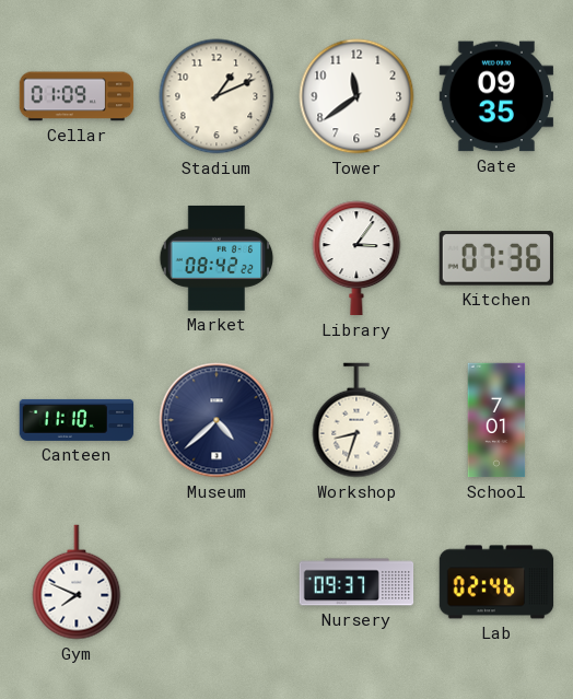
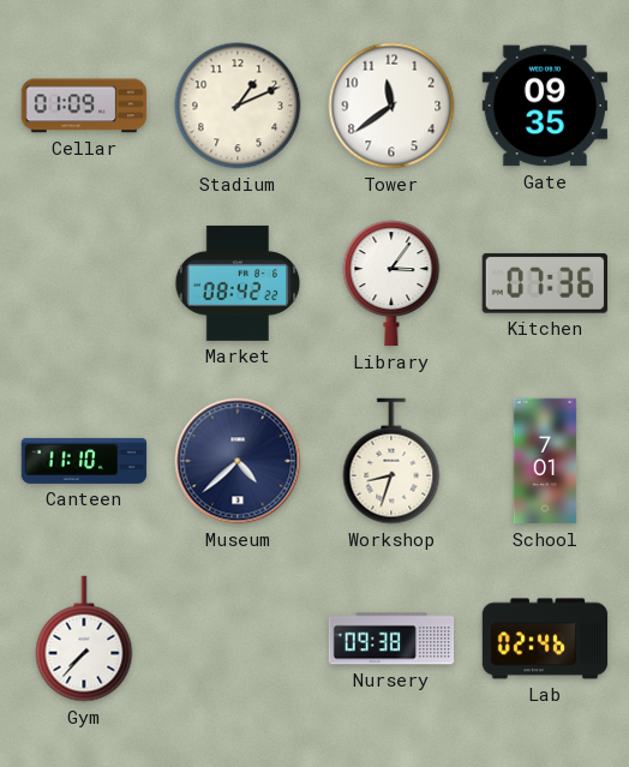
Gym: 7:49 -> 7:37
Nursery: 09:37 -> 09:38
